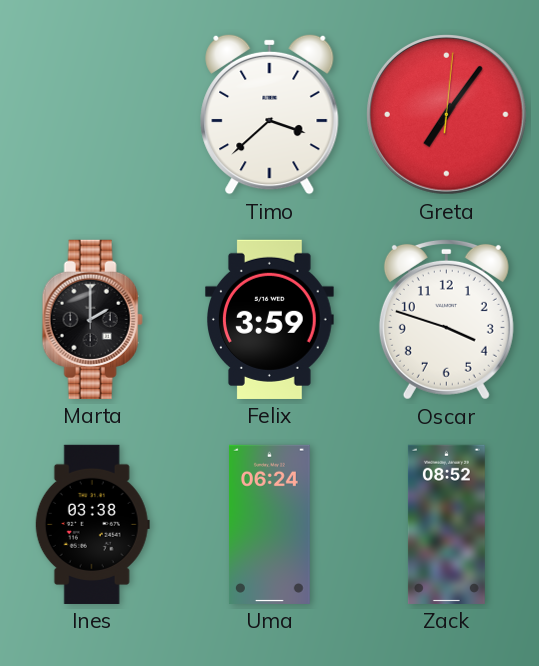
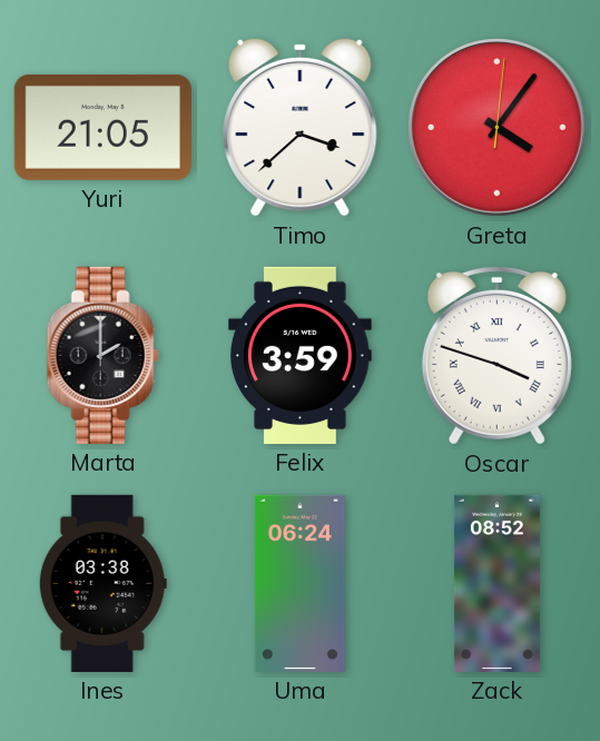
Yuri: none -> 21:05
Greta: 7:06 -> 4:06
Oscar numerals: Arabic -> Roman
